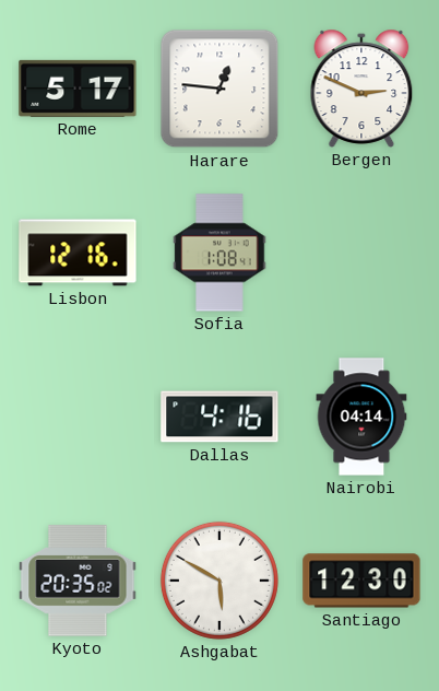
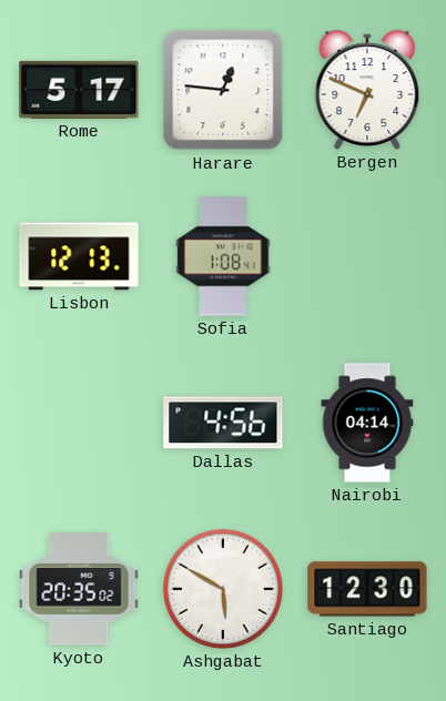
Bergen: 2:49 -> 6:49
Lisbon: 12:16 -> 12:13
Dallas: 4:16 -> 4:56
